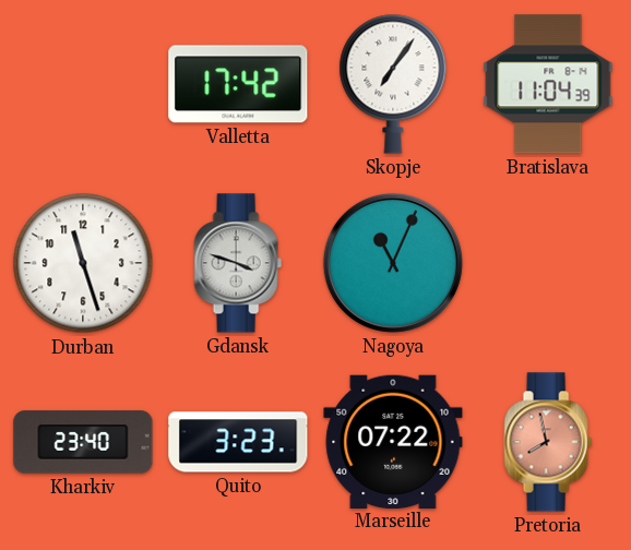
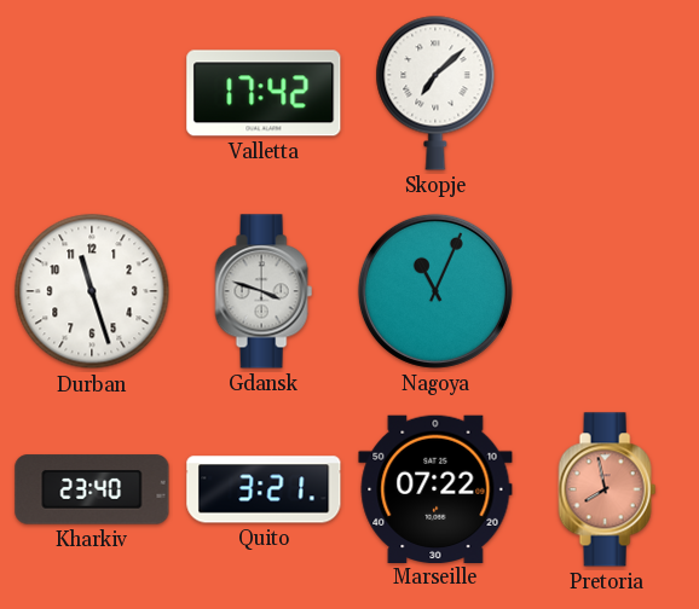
Skopje: 7:06 -> 7:08
Bratislava: 11:04 -> none
Quito: 3:23 -> 3:21
